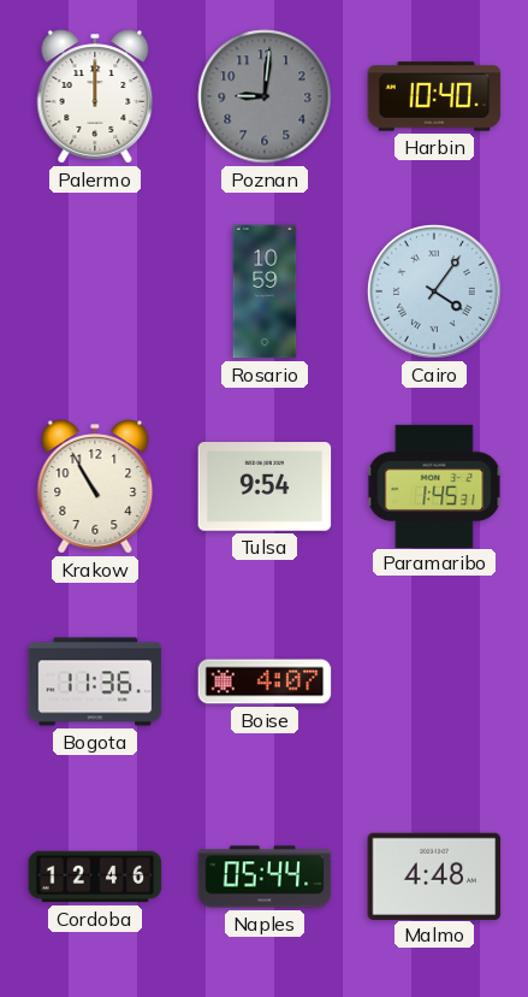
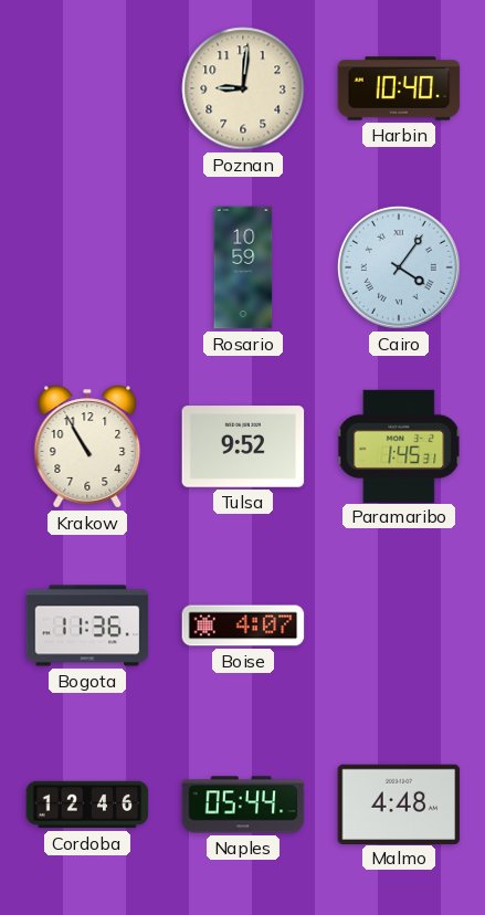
Palermo: 12:00 -> none
Poznan dial: grey -> cream
Tulsa: 9:54 -> 9:52
